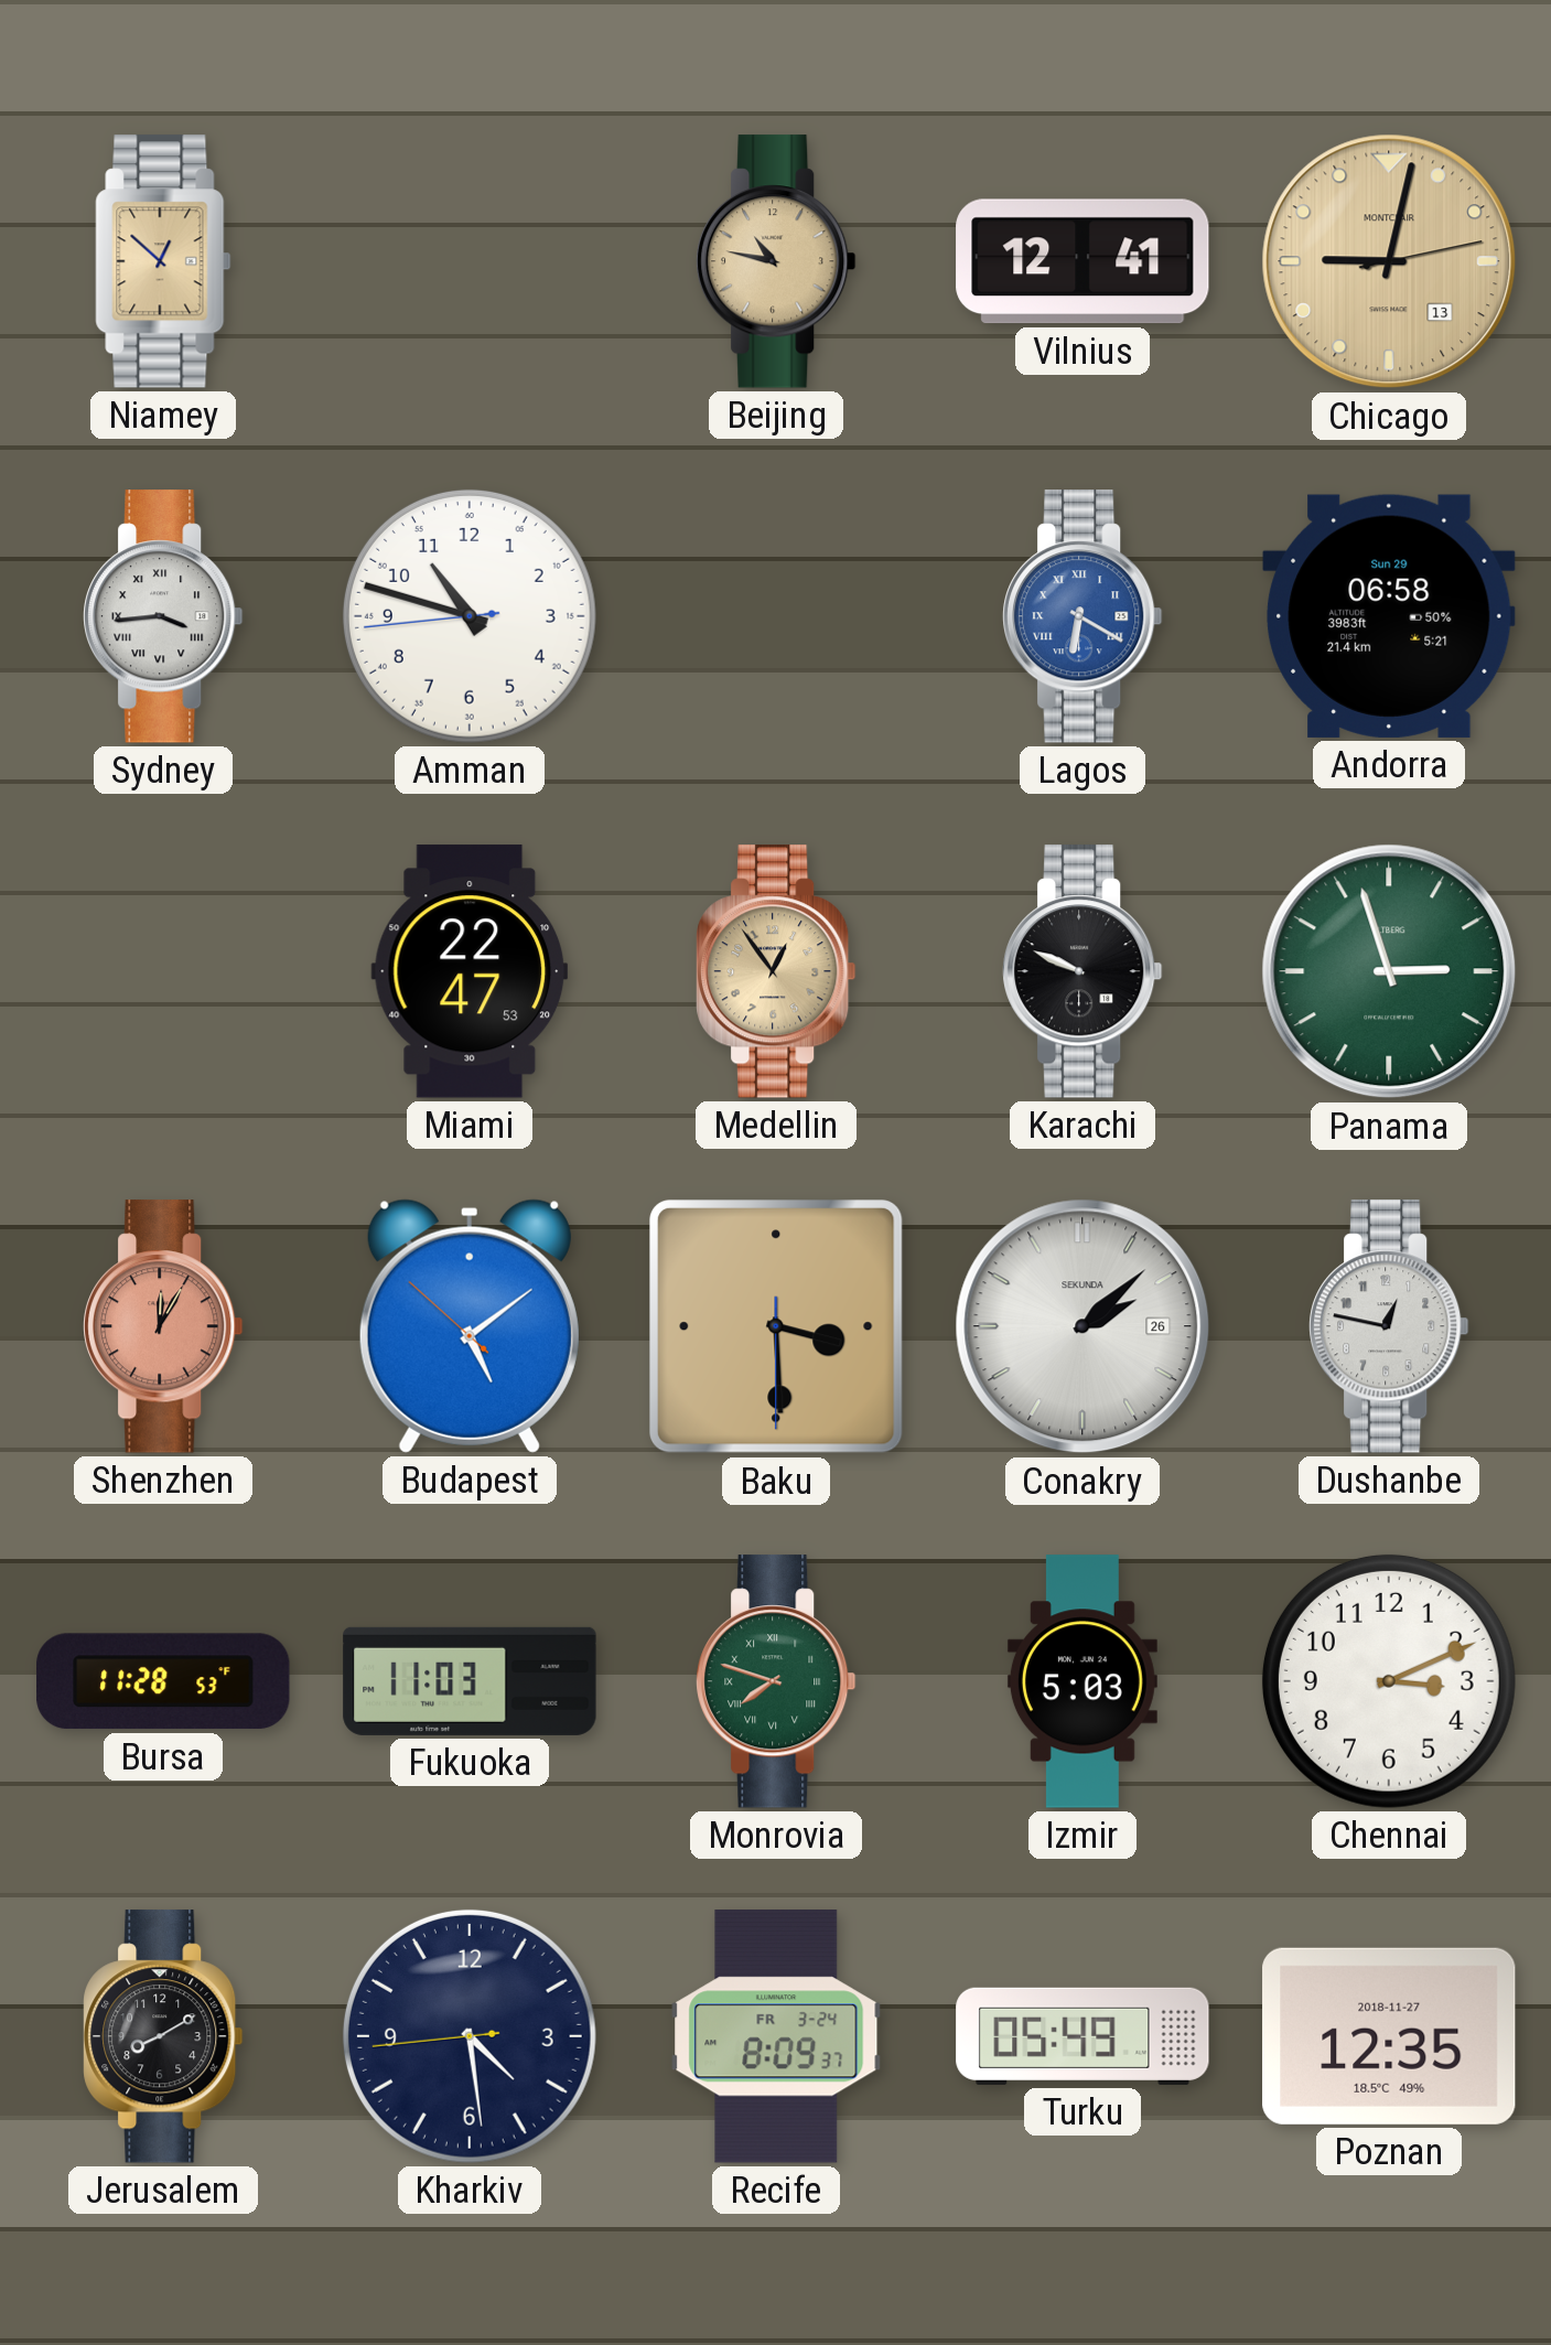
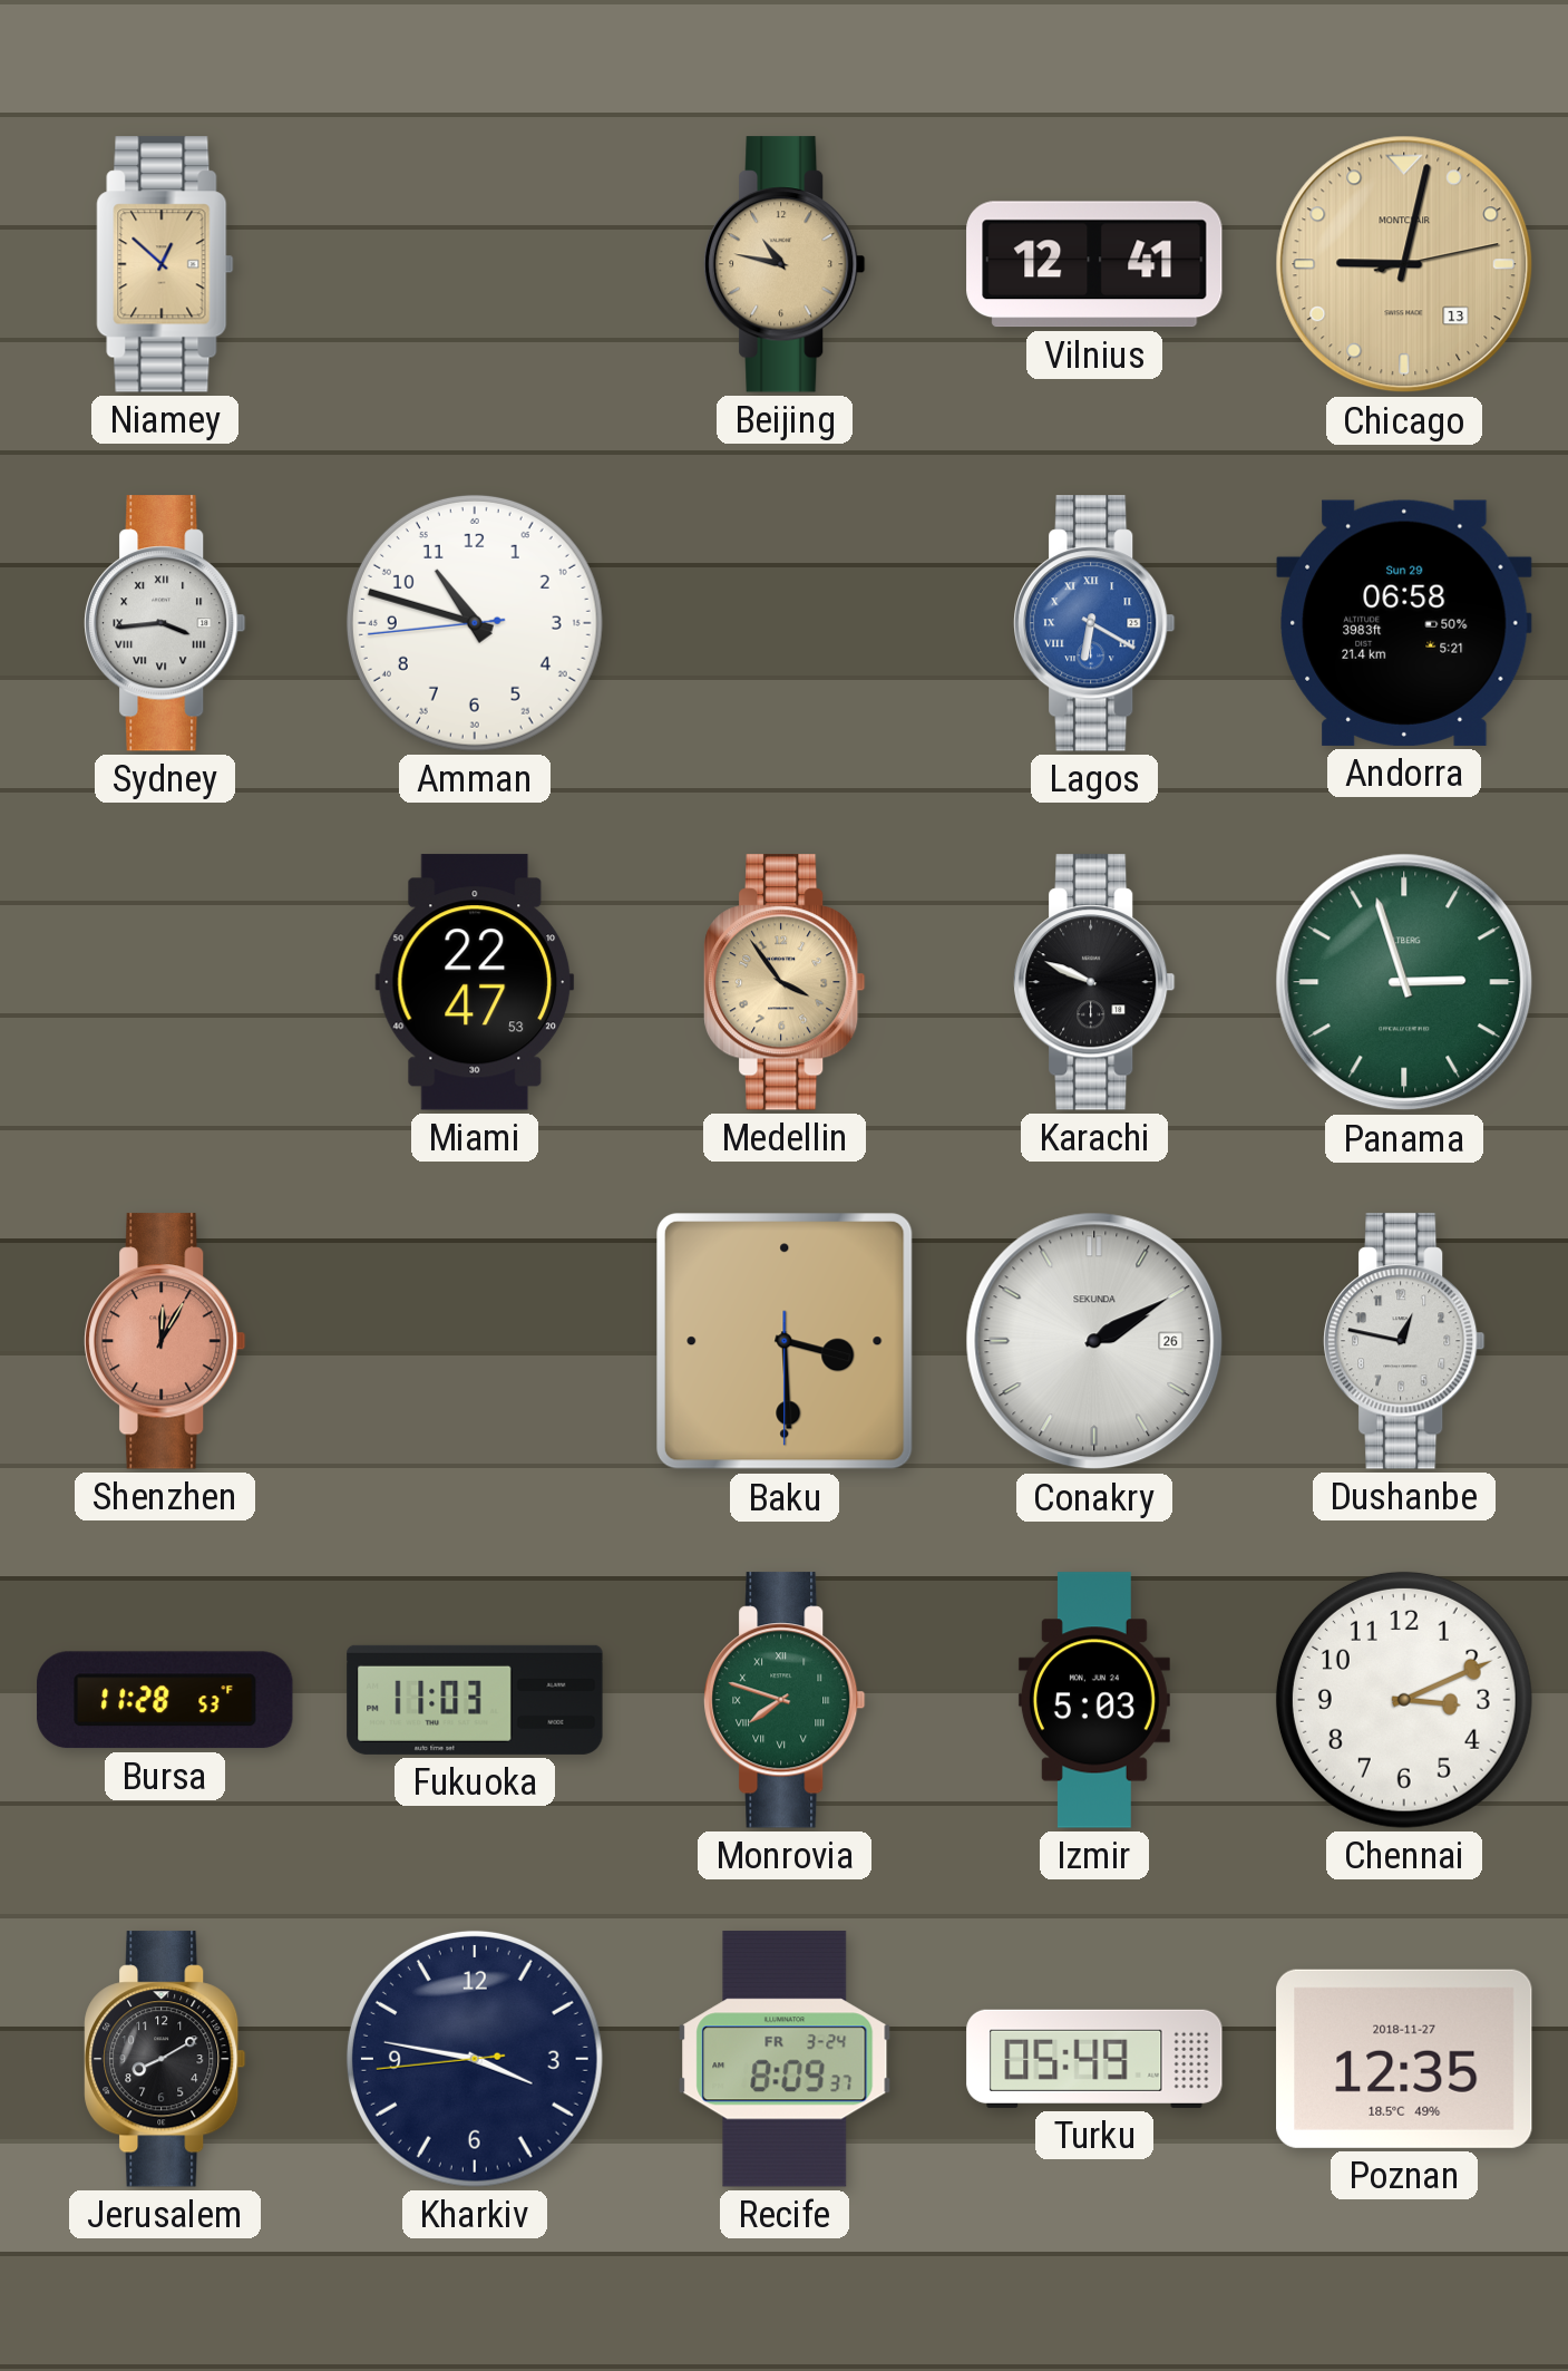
Medellin: 12:54 -> 3:54
Budapest: 5:08 -> none
Conakry: 2:08 -> 2:10
Kharkiv: 4:28 -> 3:46
